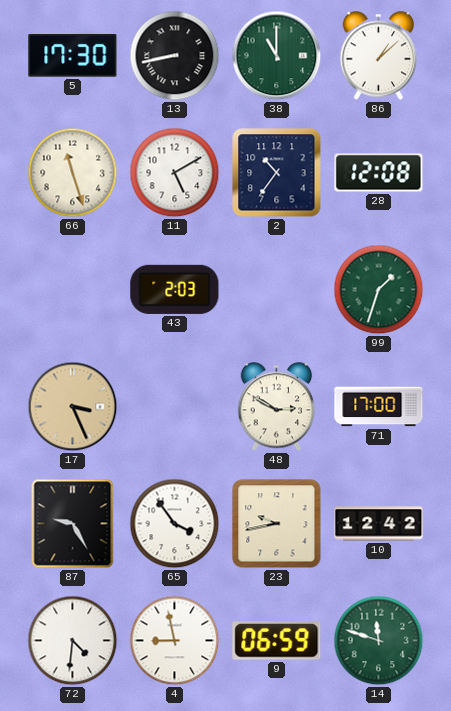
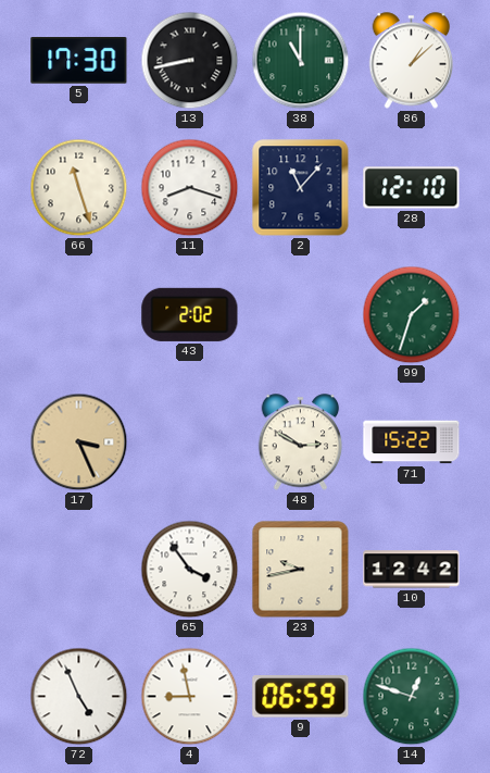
11: 5:10 -> 8:18
2: 10:36 -> 11:07
28: 12:08 -> 12:10
43: 2:03 -> 2:02
71: 17:00 -> 15:22
87: 9:25 -> none
72: 4:31 -> 4:56
14: 11:48 -> 12:48
